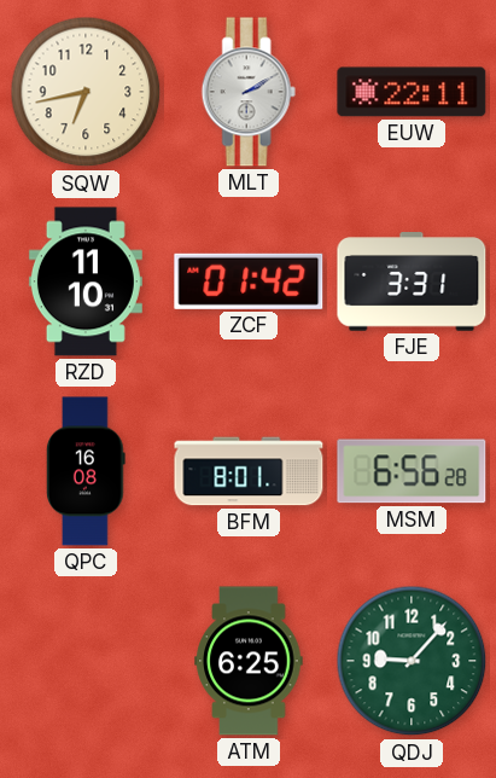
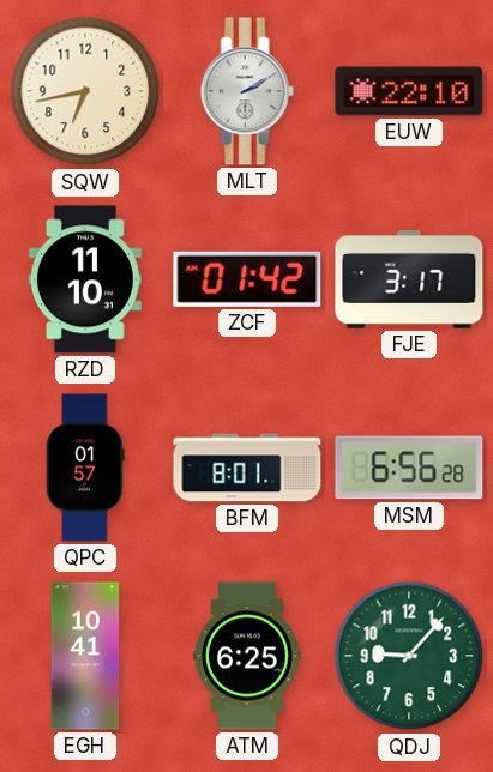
EUW: 22:11 -> 22:10
FJE: 3:31 -> 3:17
QPC: 16:08 -> 01:57
EGH: none -> 10:41
